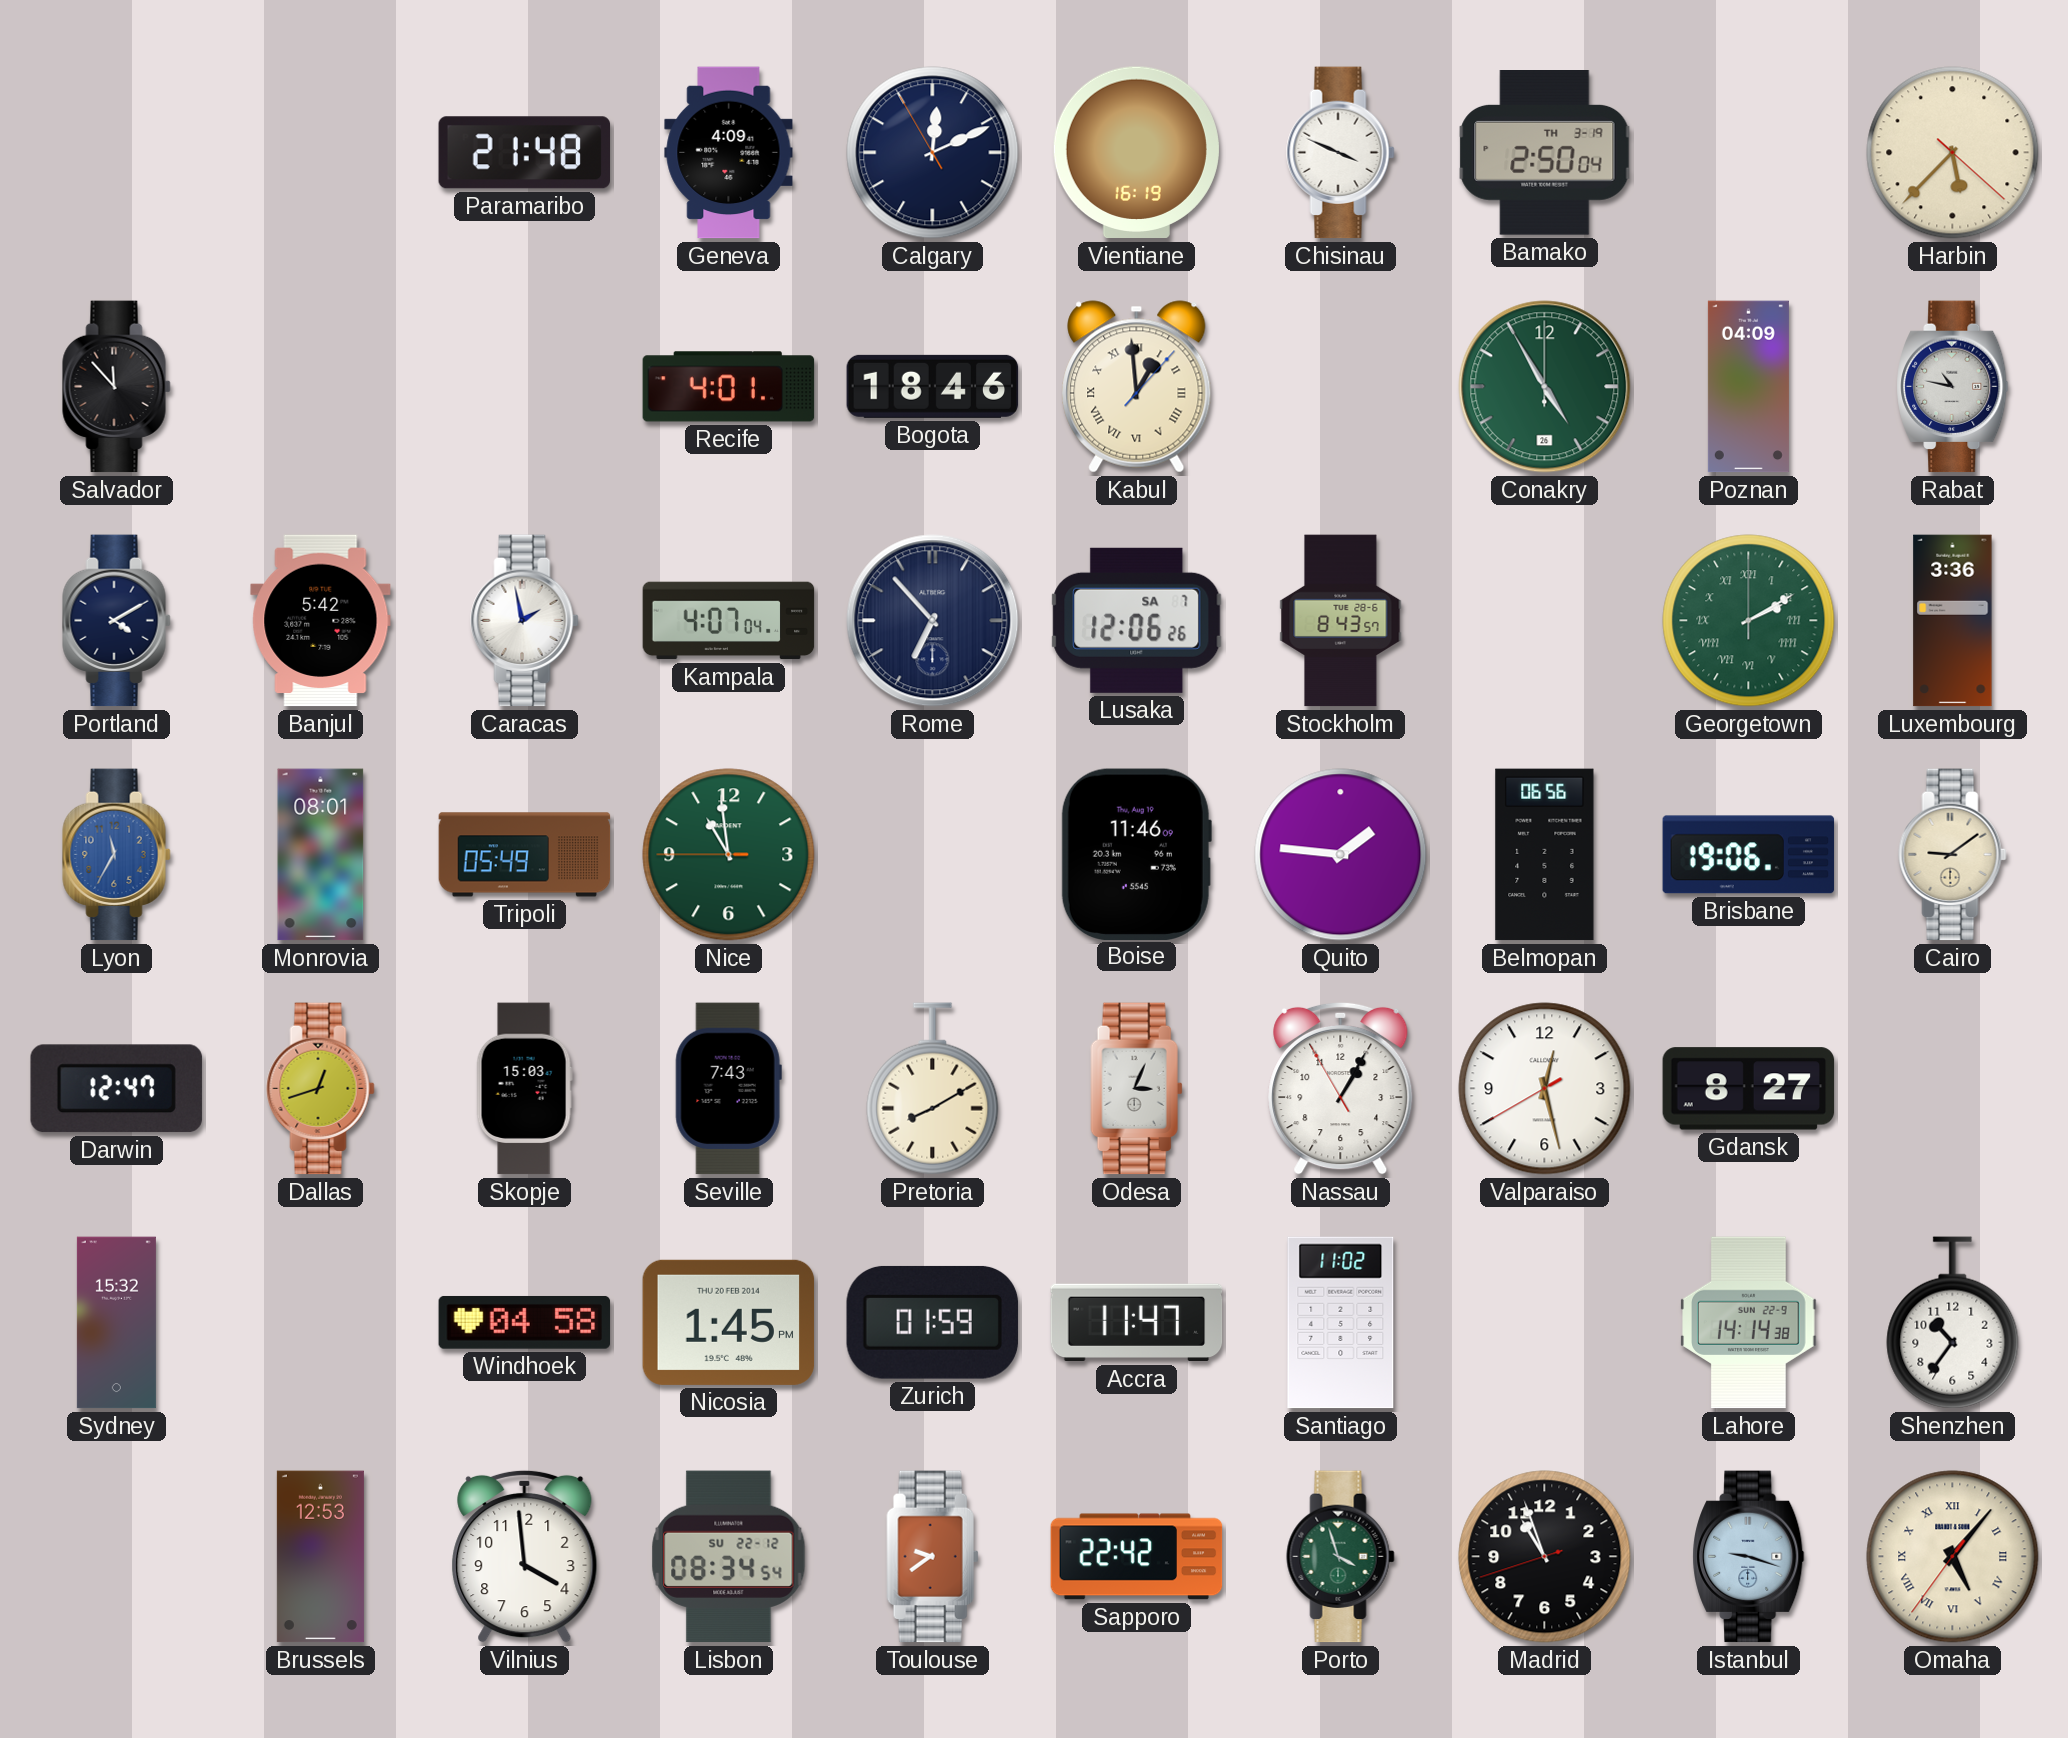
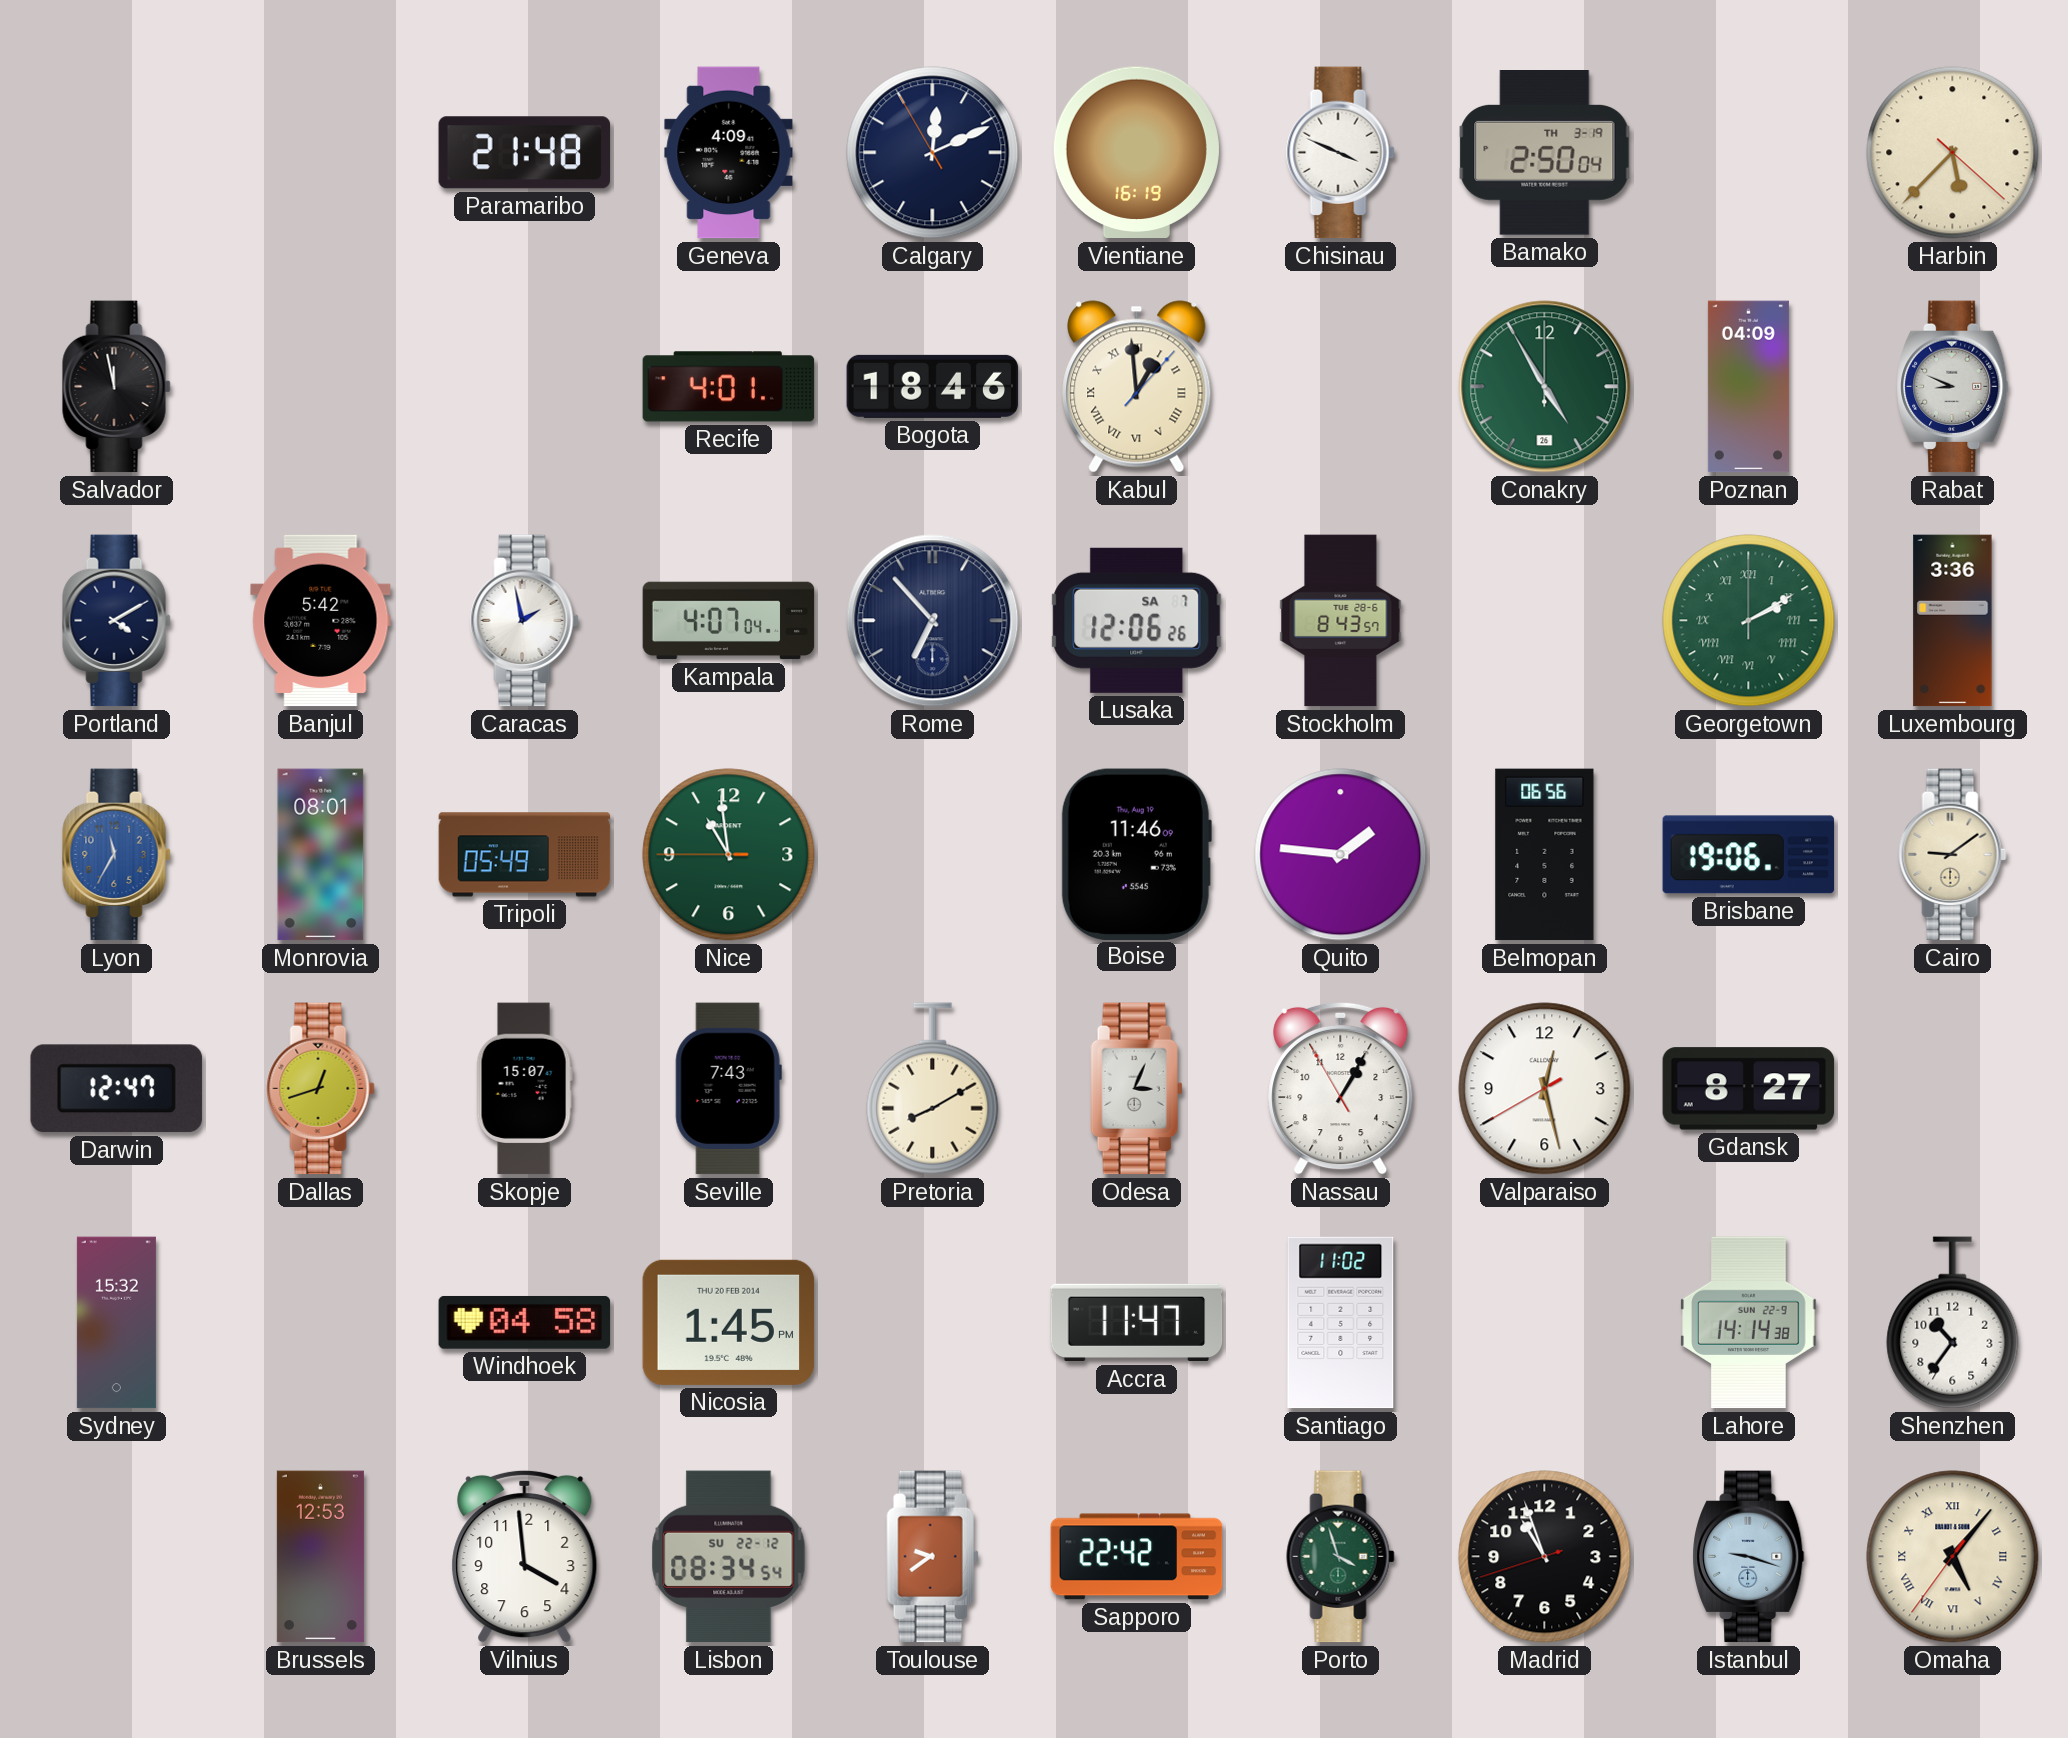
Salvador: 11:53 -> 11:58
Rabat: 10:47 -> 8:49
Skopje: 15:03 -> 15:07
Zurich: 01:59 -> none
